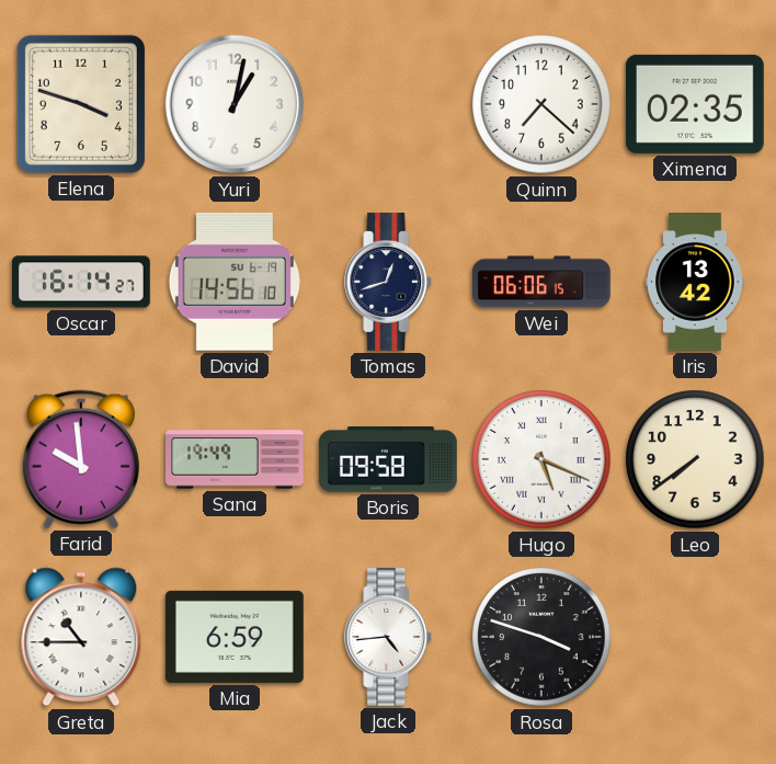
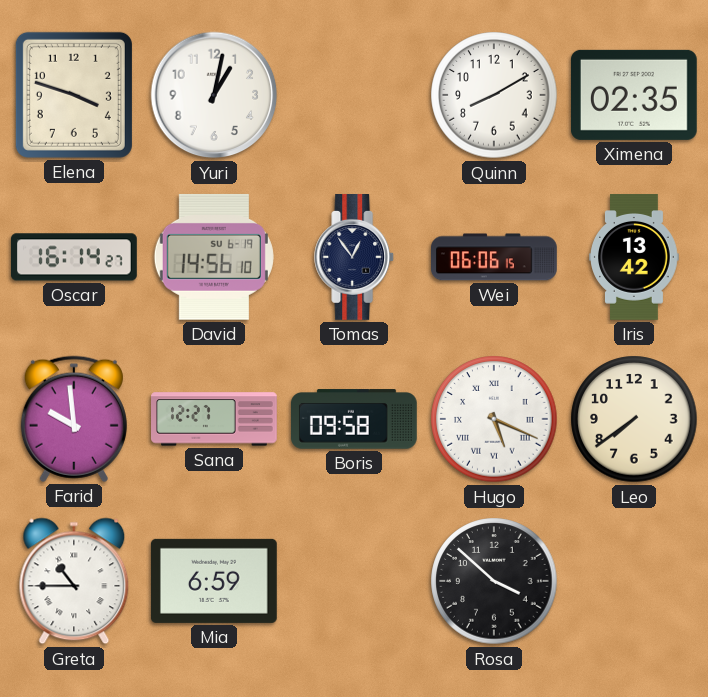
Quinn: 7:22 -> 8:10
Tomas: 12:42 -> 12:54
Sana: 19:49 -> 12:27
Jack: 4:44 -> none
Rosa: 3:48 -> 3:52
